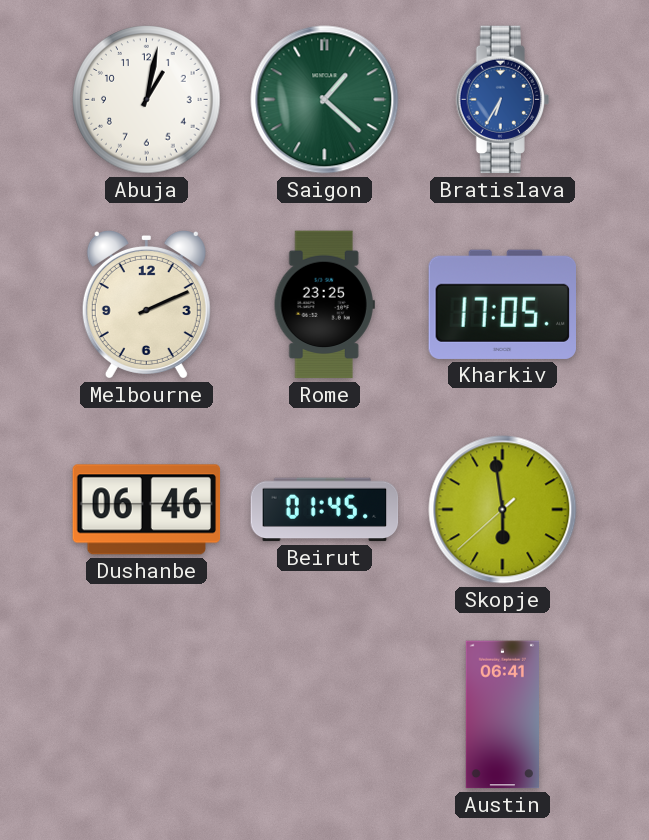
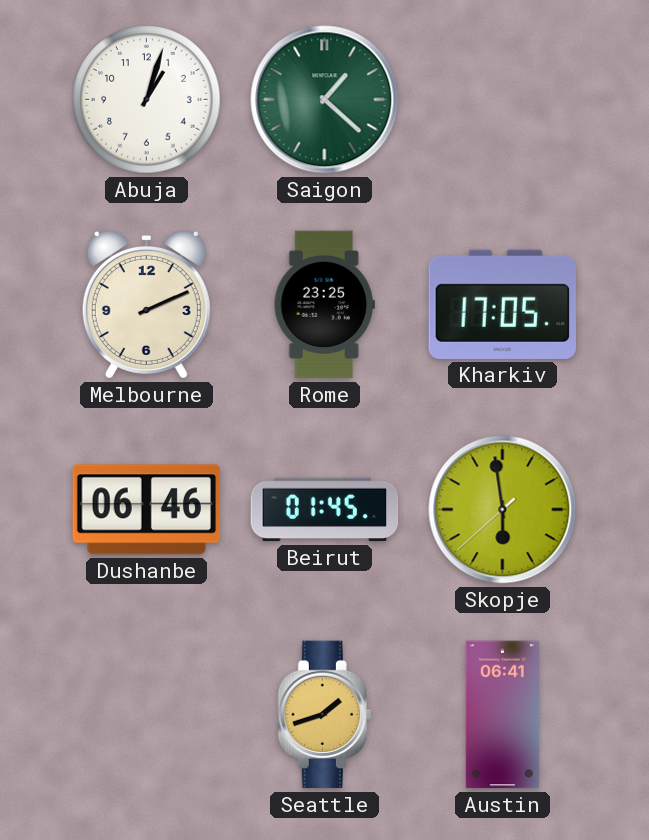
Abuja: 1:02 -> 1:03
Bratislava: 6:35 -> none
Seattle: none -> 1:42
